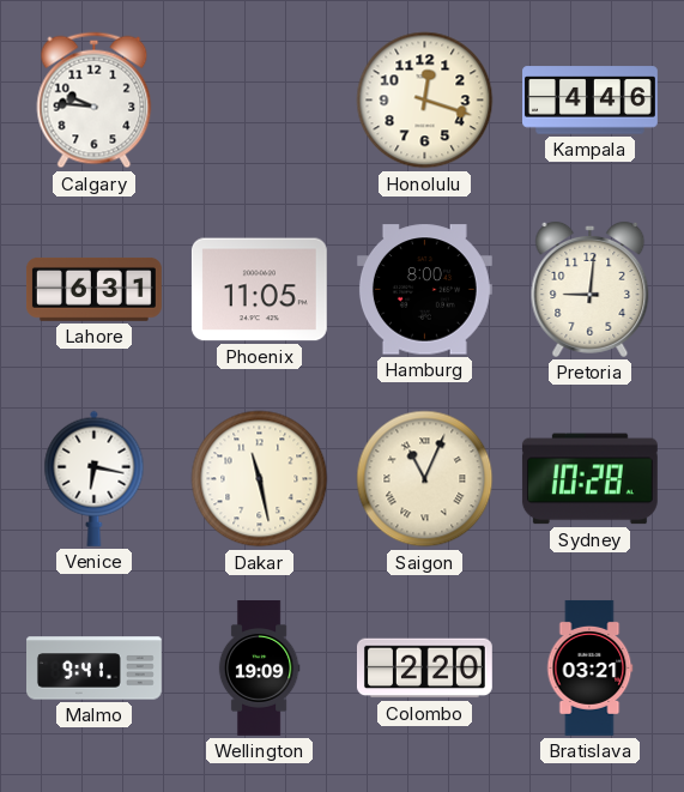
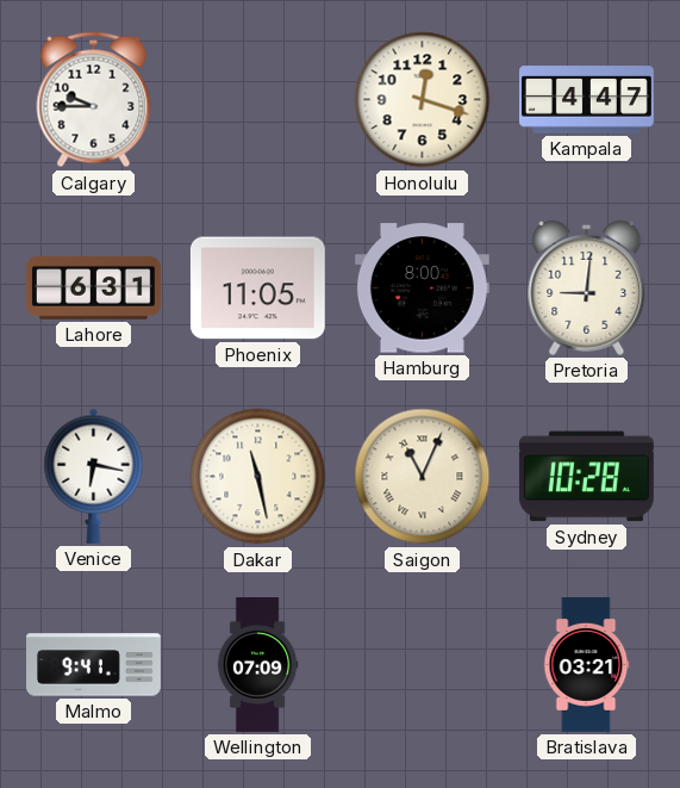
Calgary: 9:46 -> 9:45
Kampala: 4:46 -> 4:47
Wellington: 19:09 -> 07:09
Colombo: 2:20 -> none
